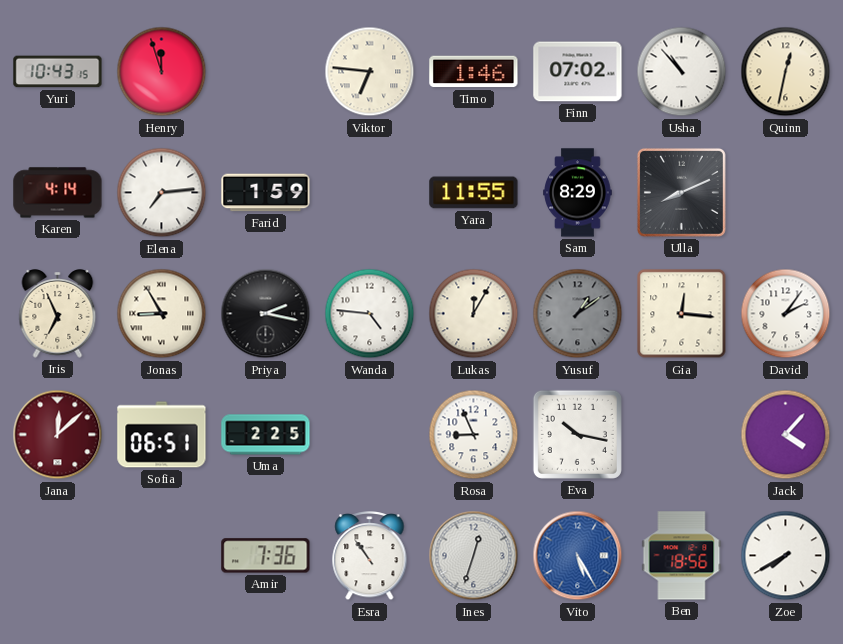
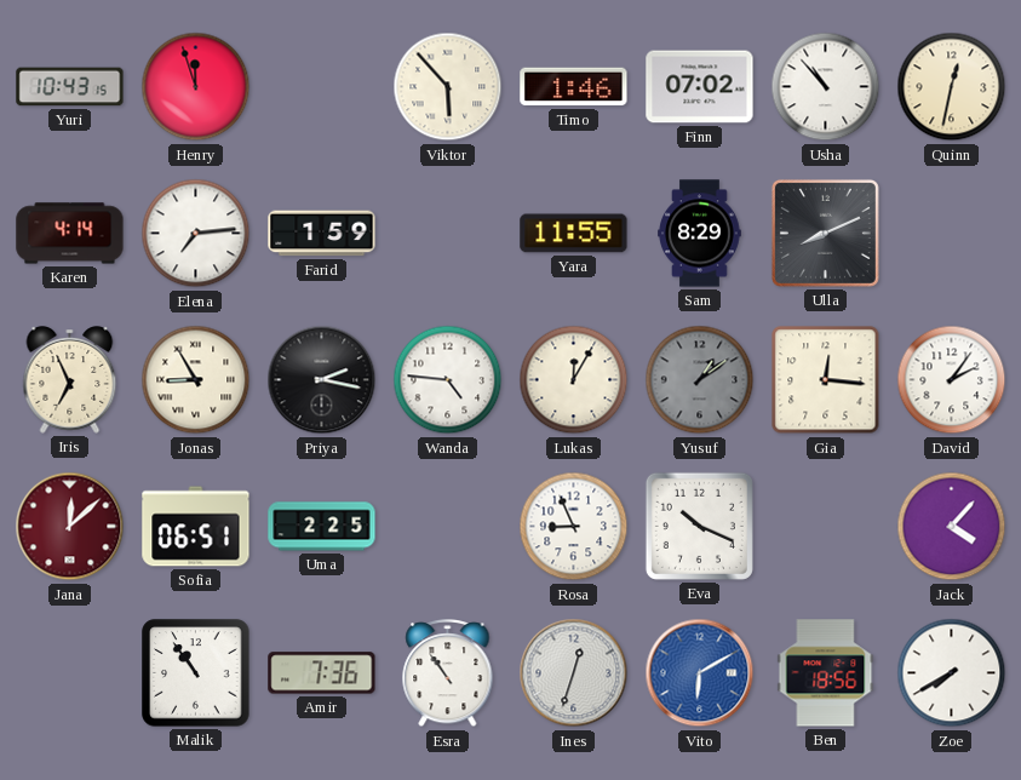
Viktor: 6:46 -> 5:53
Eva: 10:17 -> 10:19
Malik: none -> 10:54
Vito: 5:25 -> 6:10
